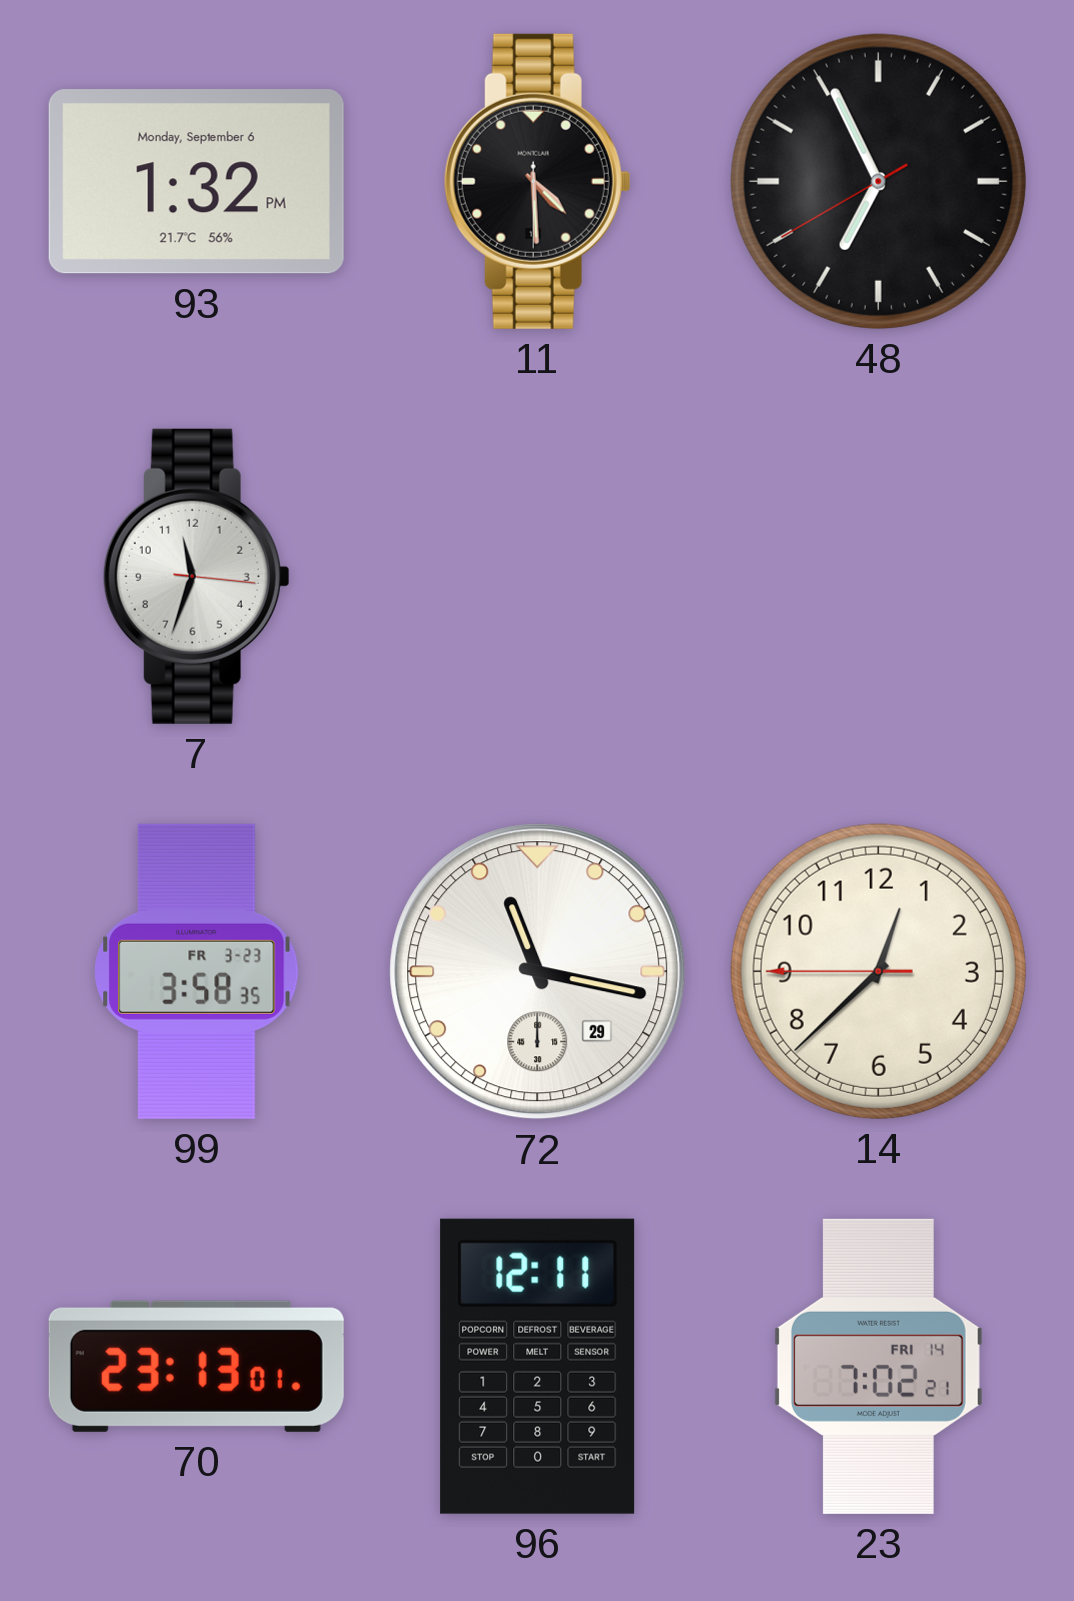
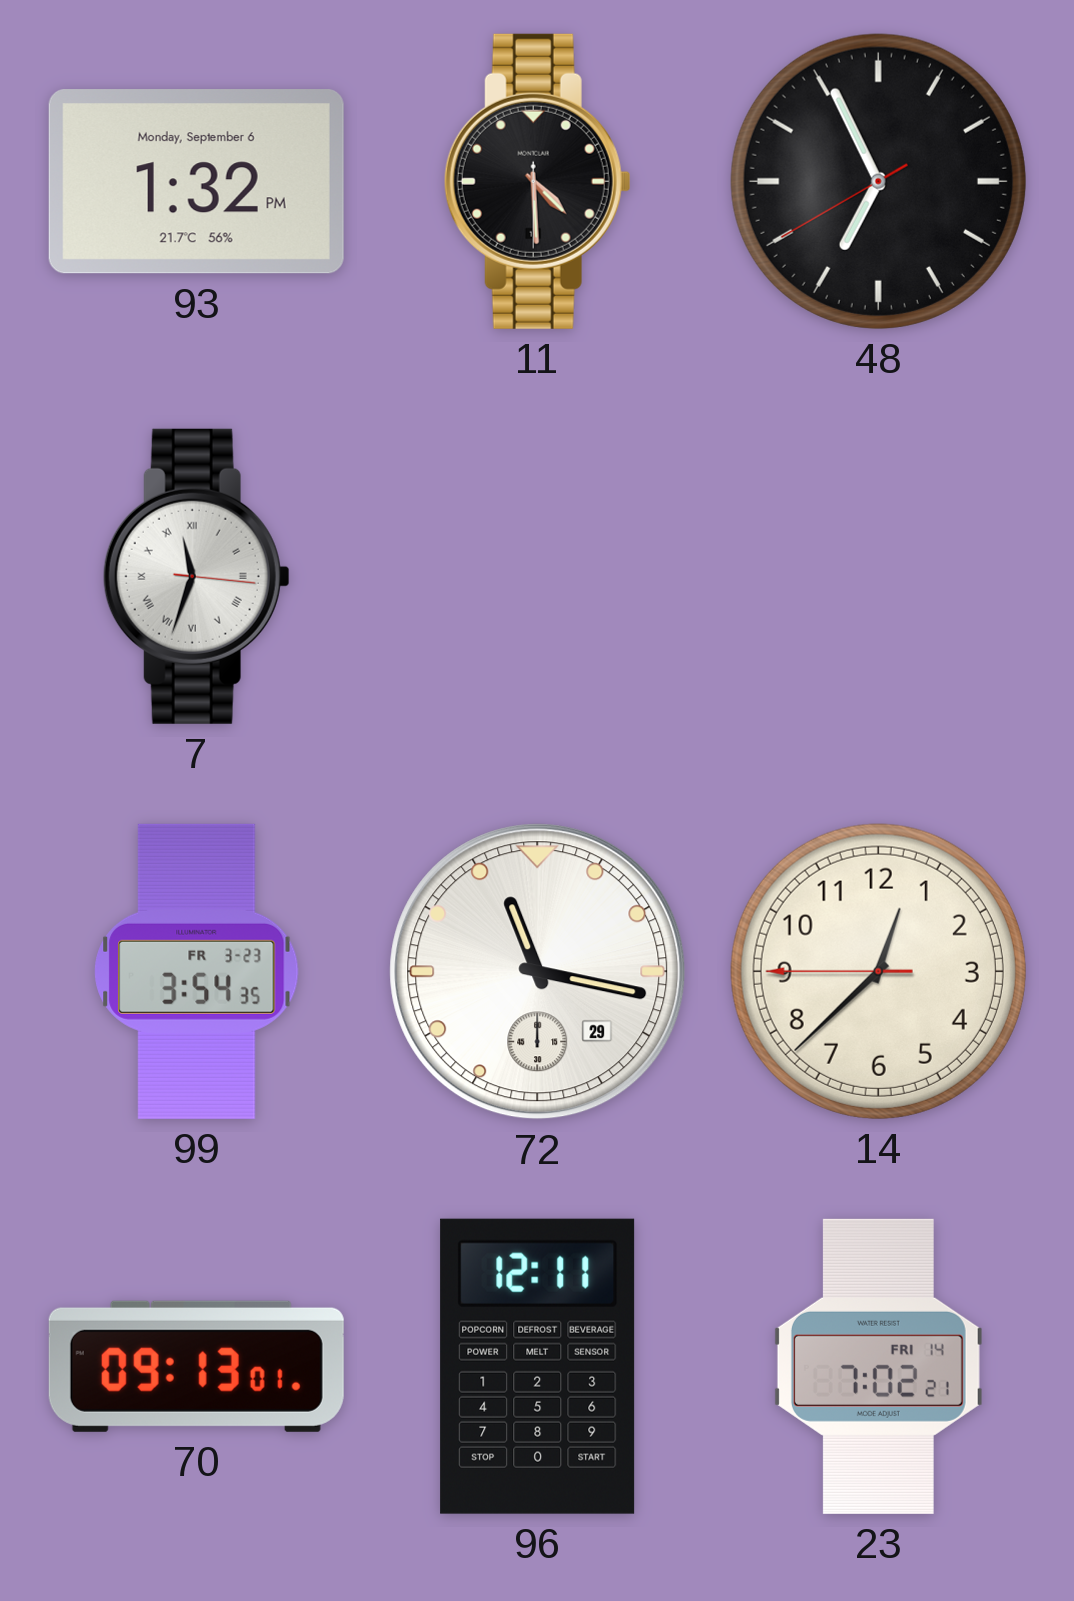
7 numerals: Arabic -> Roman
99: 3:58 -> 3:54
70: 23:13 -> 09:13
